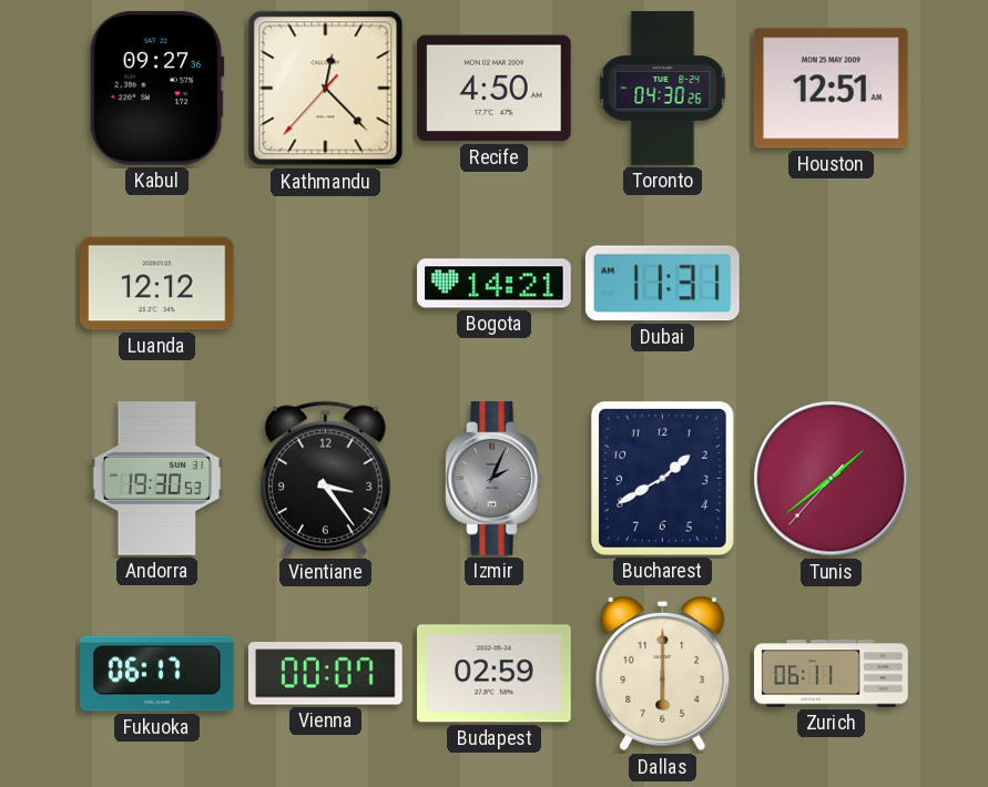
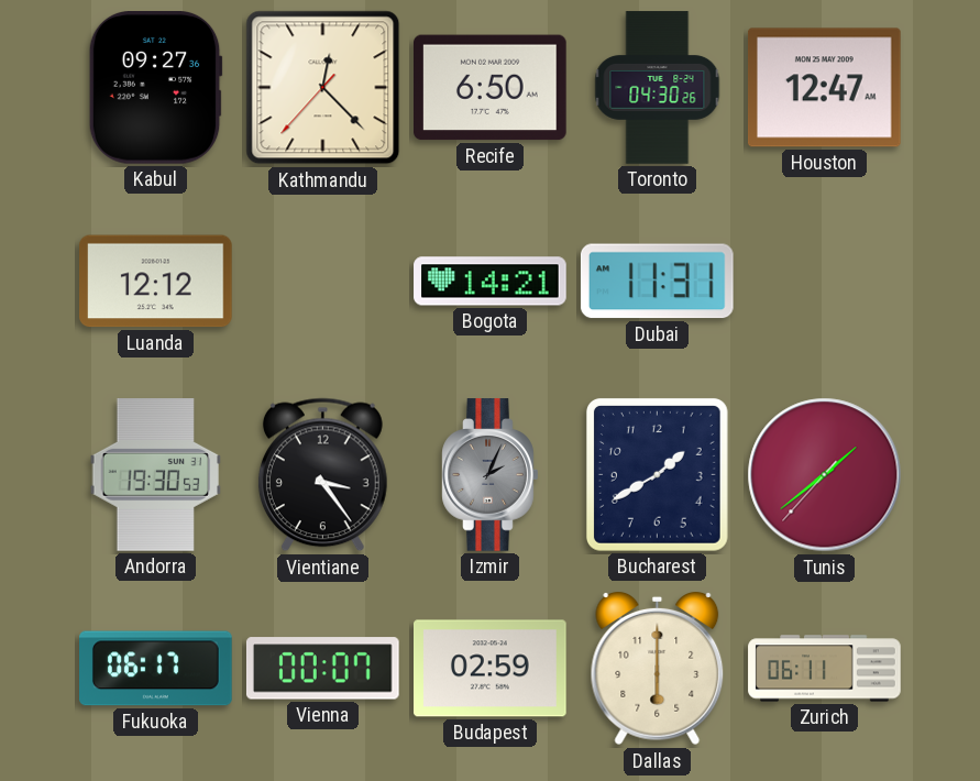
Recife: 4:50 -> 6:50
Houston: 12:51 -> 12:47
